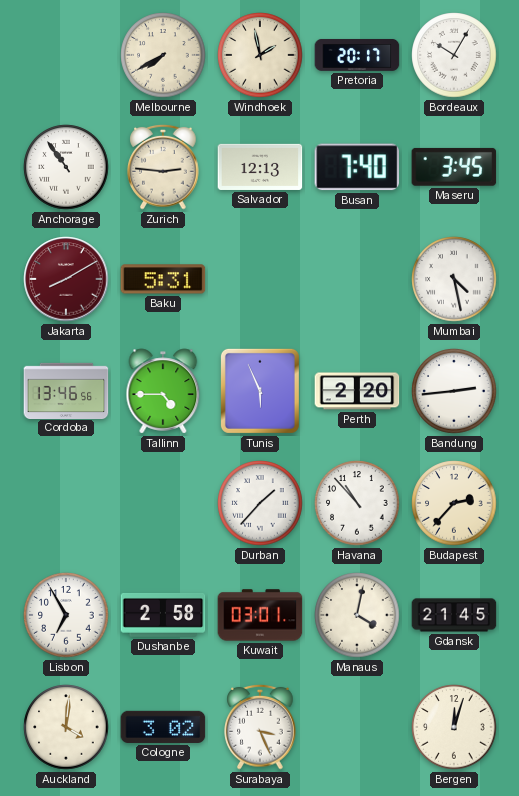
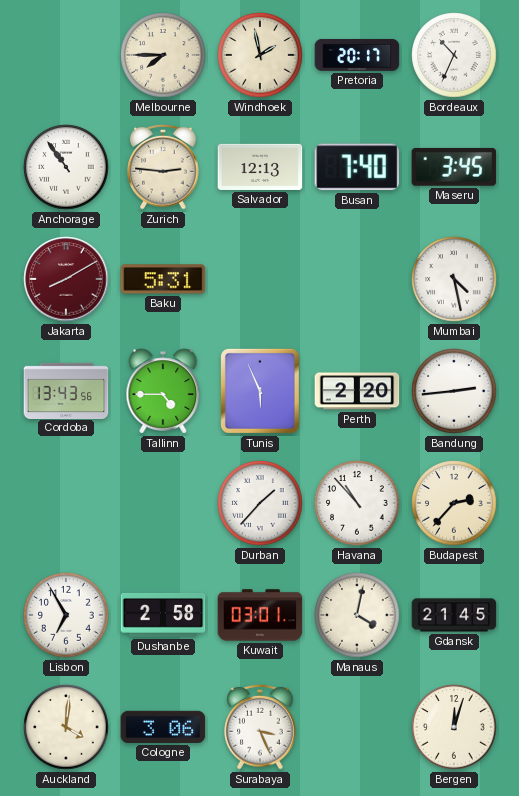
Melbourne: 7:40 -> 7:45
Bordeaux: 10:05 -> 10:34
Cordoba: 13:46 -> 13:43
Cologne: 3:02 -> 3:06
